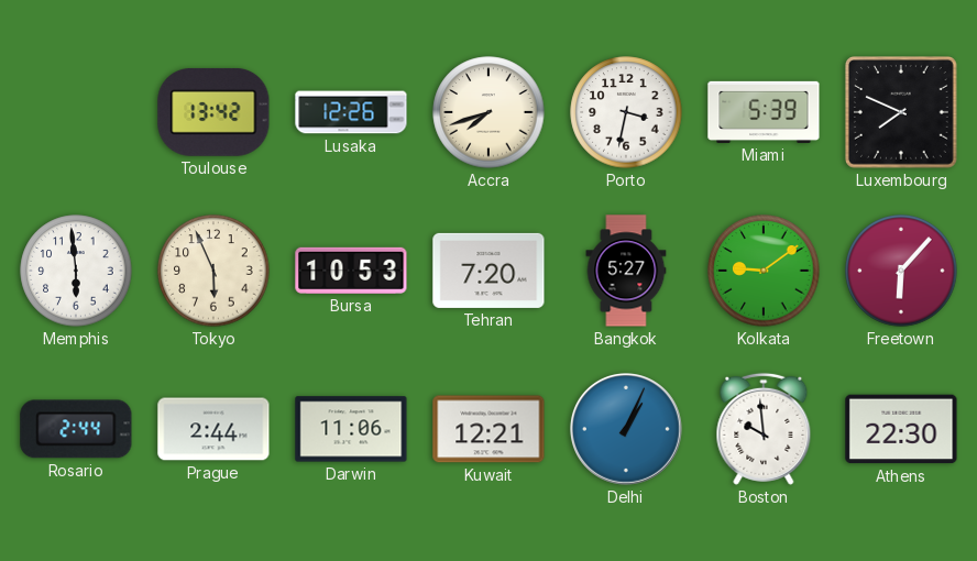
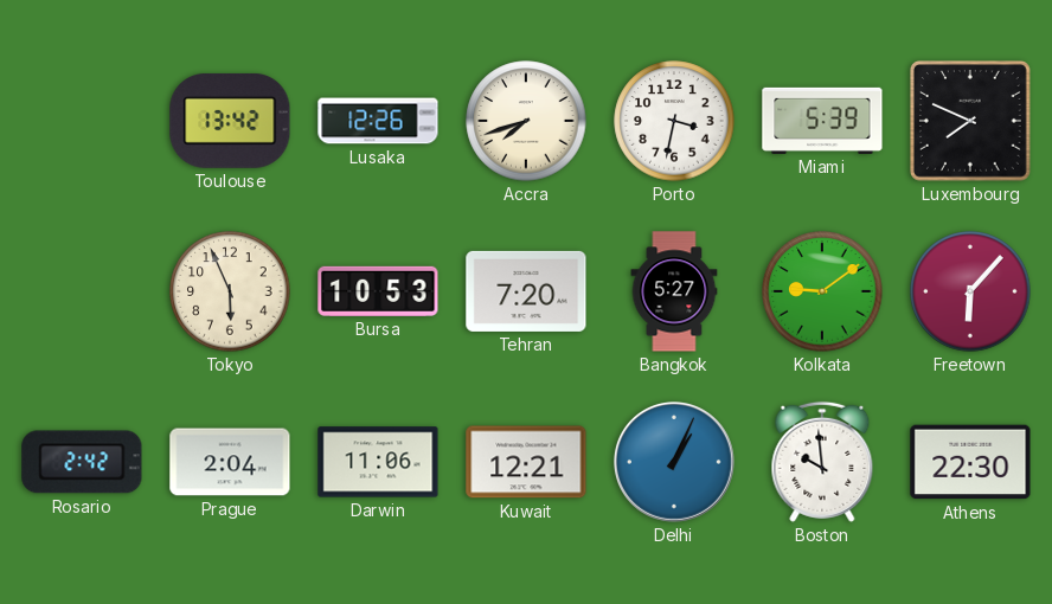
Memphis: 5:59 -> none
Rosario: 2:44 -> 2:42
Prague: 2:44 -> 2:04
